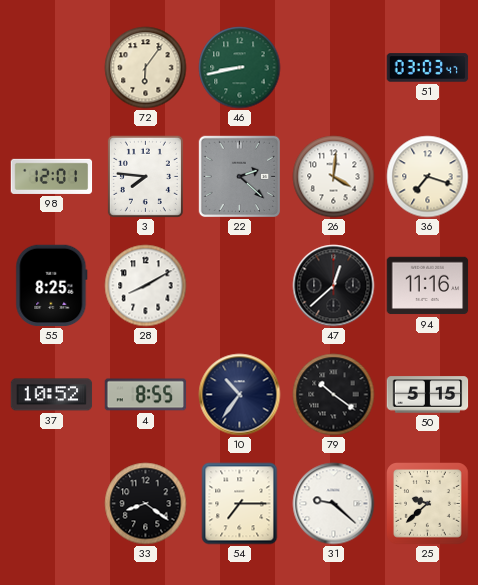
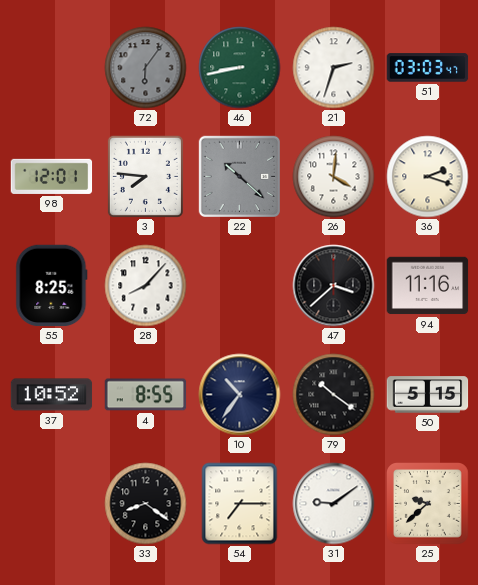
72 dial: cream -> grey
21: none -> 2:33
22: 2:22 -> 10:22
36: 7:18 -> 2:18
28: 8:10 -> 8:07
47: 12:38 -> 3:38
31: 9:22 -> 9:09
